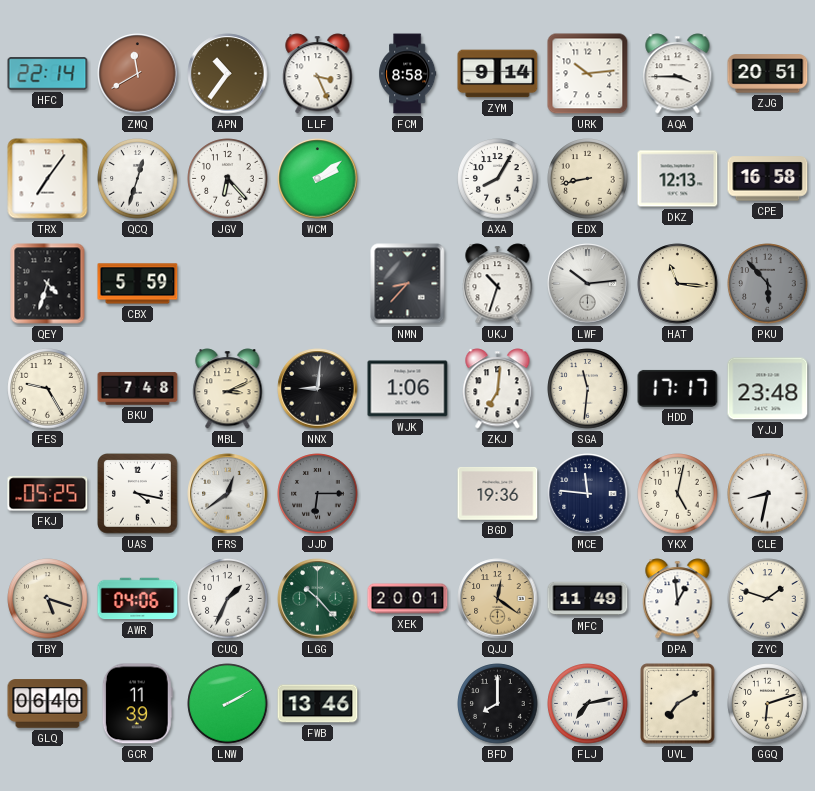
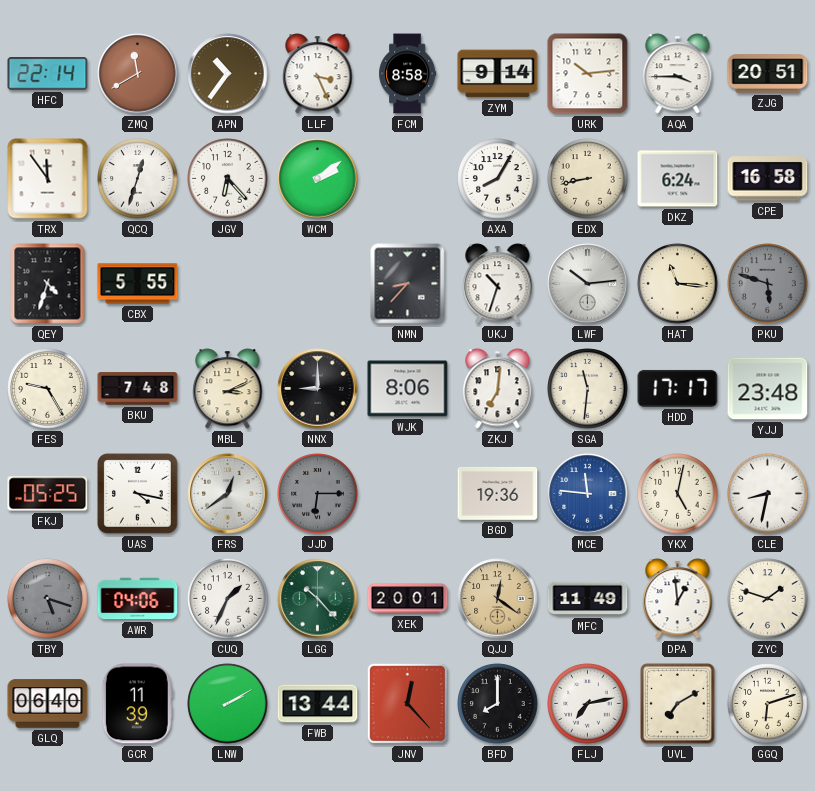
TRX: 7:06 -> 11:54
DKZ: 12:13 -> 6:24
CBX: 5:59 -> 5:55
PKU: 5:53 -> 5:48
NNX: 9:01 -> 9:00
WJK: 1:06 -> 8:06
MCE dial: navy -> blue
TBY dial: cream -> grey
FWB: 13:46 -> 13:44
JNV: none -> 12:23
